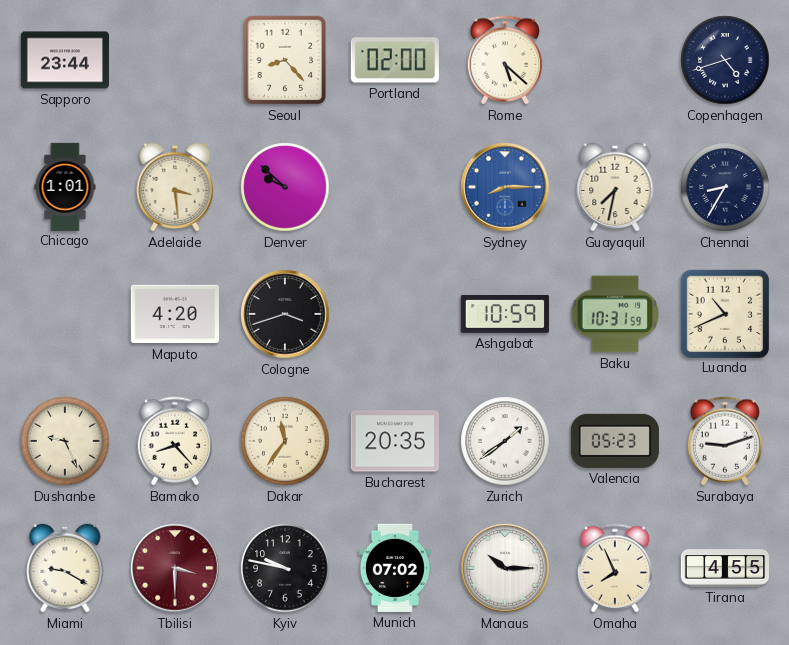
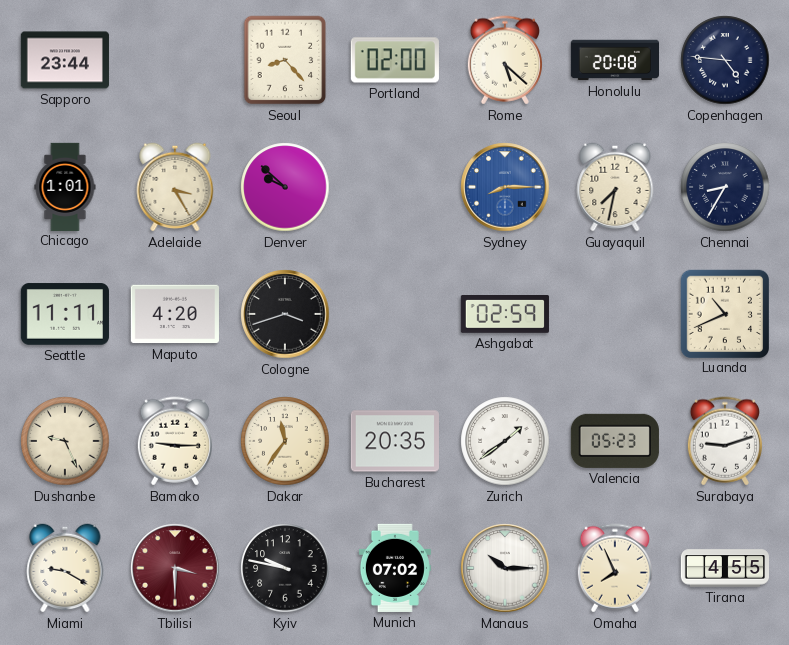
Honolulu: none -> 20:08
Copenhagen: 4:42 -> 4:46
Adelaide: 3:29 -> 3:25
Seattle: none -> 11:11
Ashgabat: 10:59 -> 02:59
Baku: 10:31 -> none
Bamako: 8:23 -> 9:15
